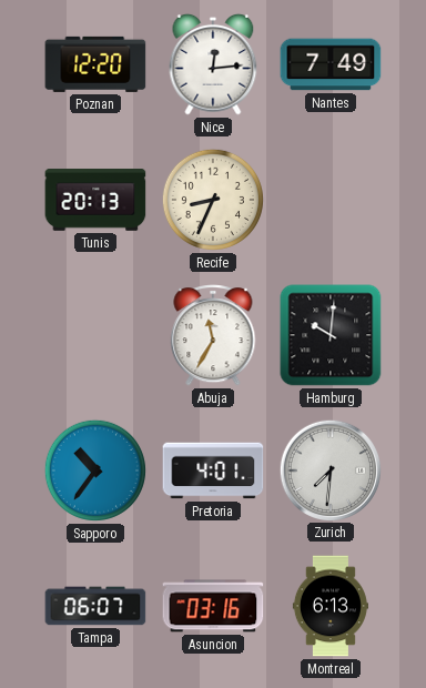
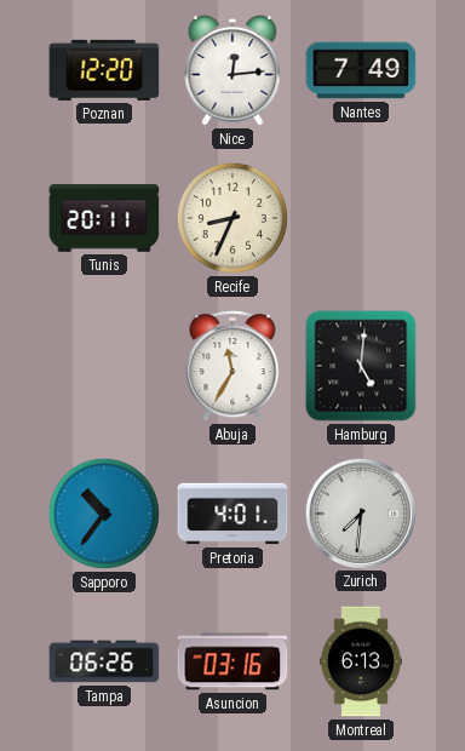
Tunis: 20:13 -> 20:11
Hamburg: 10:01 -> 5:01
Tampa: 06:07 -> 06:26
